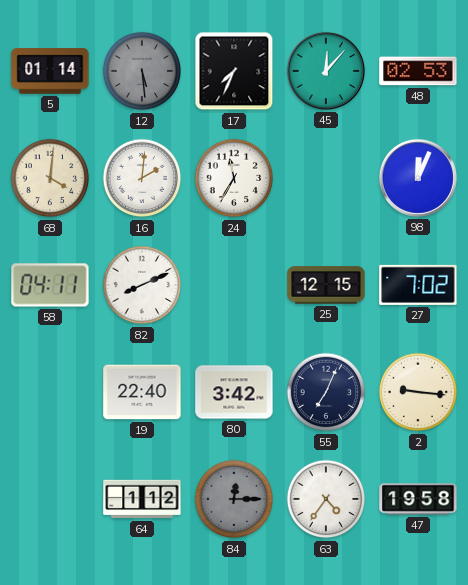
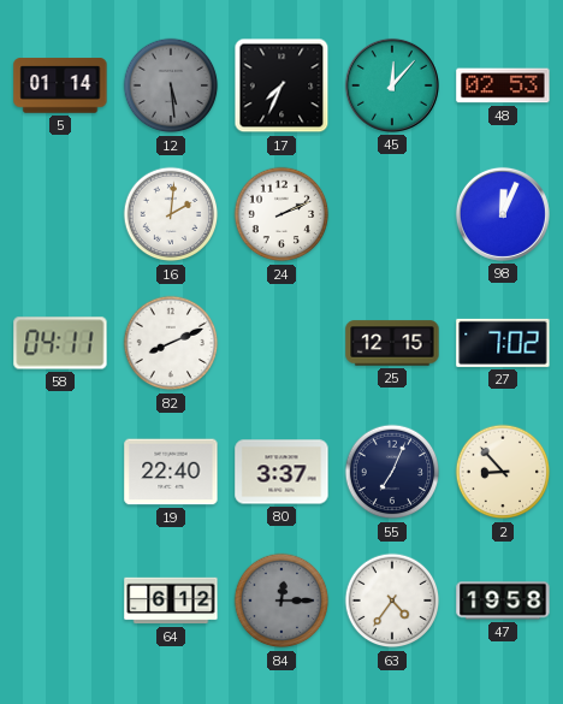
68: 4:01 -> none
24: 11:35 -> 2:11
80: 3:42 -> 3:37
2: 9:16 -> 8:53
64: 1:12 -> 6:12
